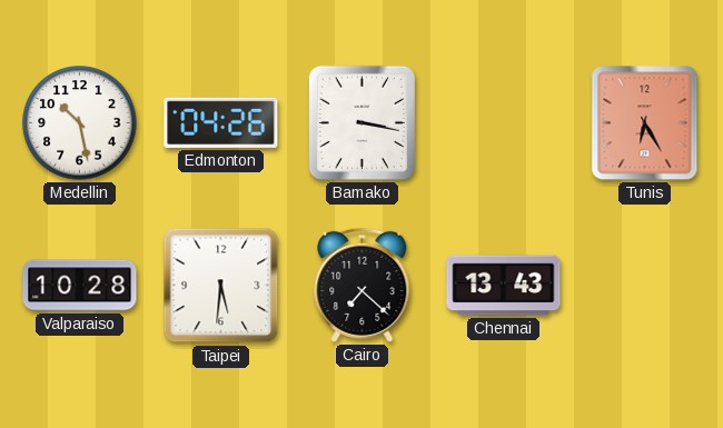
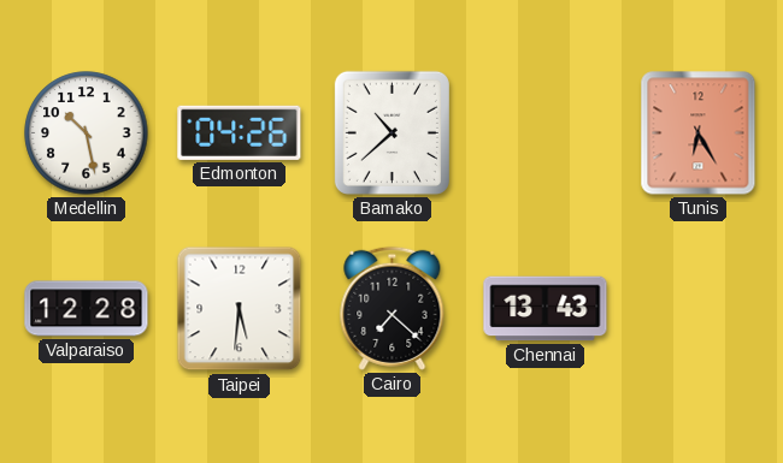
Bamako: 3:17 -> 10:38
Valparaiso: 10:28 -> 12:28
